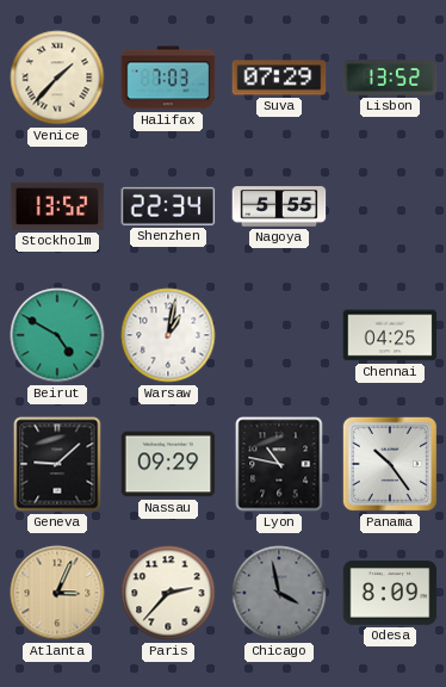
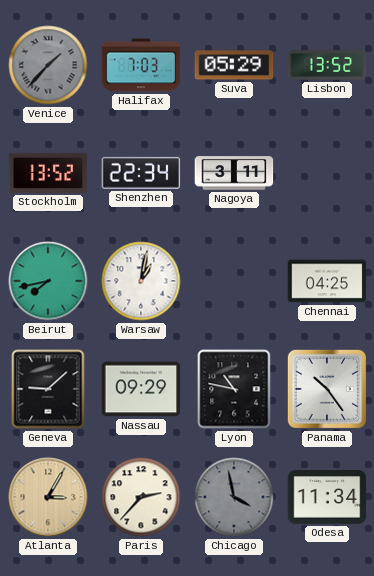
Venice dial: cream -> grey
Suva: 07:29 -> 05:29
Nagoya: 5:55 -> 3:11
Beirut: 4:50 -> 7:43
Atlanta: 3:04 -> 3:05
Odesa: 8:09 -> 11:34
